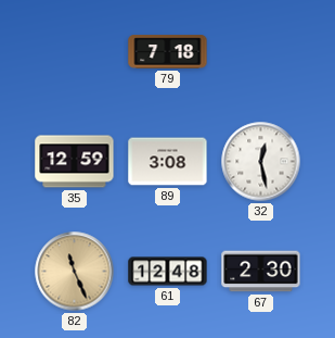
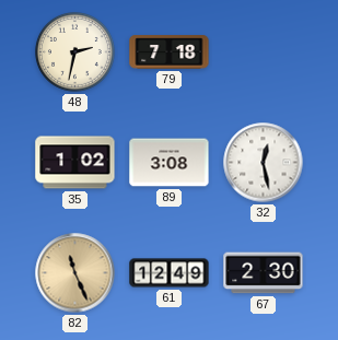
48: none -> 2:32
35: 12:59 -> 1:02
61: 12:48 -> 12:49
